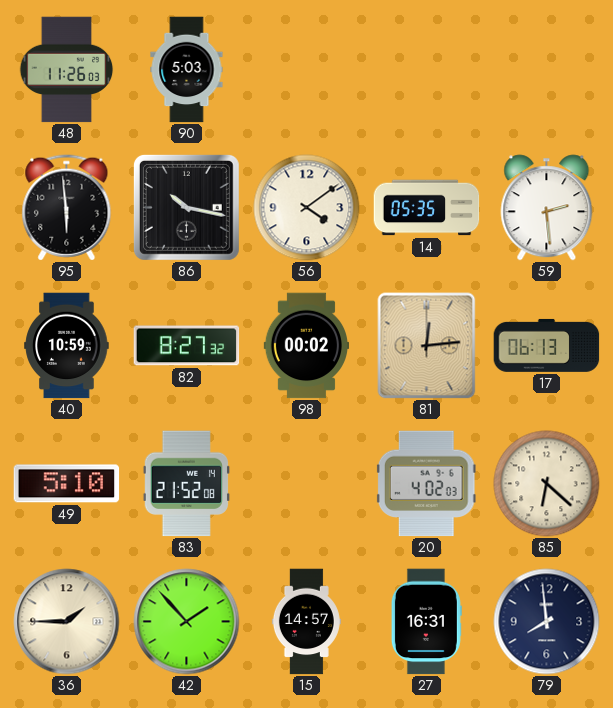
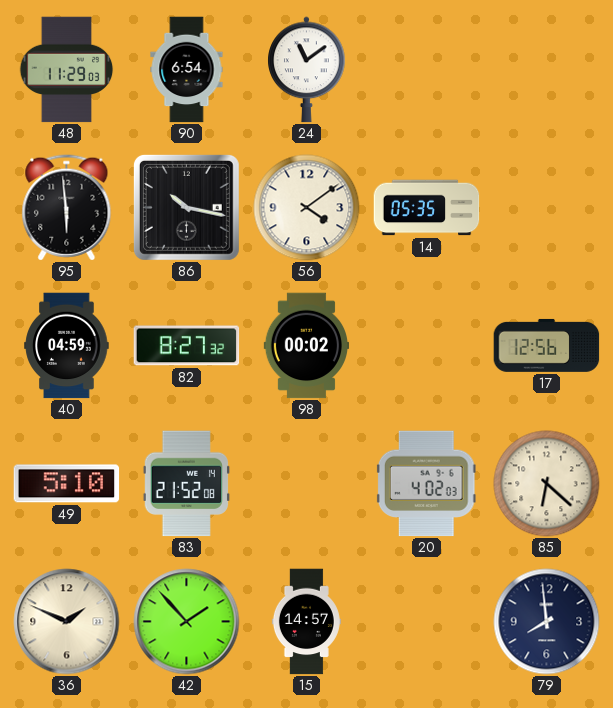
48: 11:26 -> 11:29
90: 5:03 -> 6:54
24: none -> 11:09
59: 2:29 -> none
40: 10:59 -> 04:59
81: 12:14 -> none
17: 06:13 -> 12:56
36: 1:45 -> 1:49
27: 16:31 -> none
